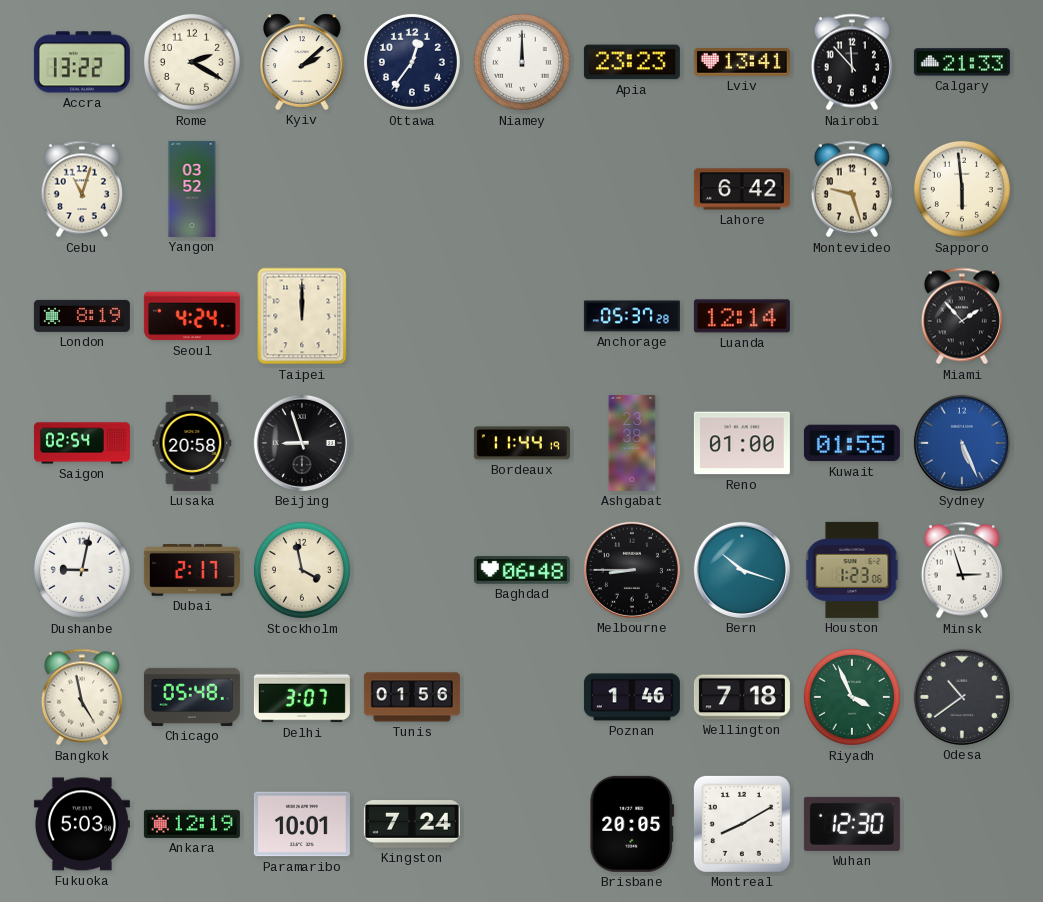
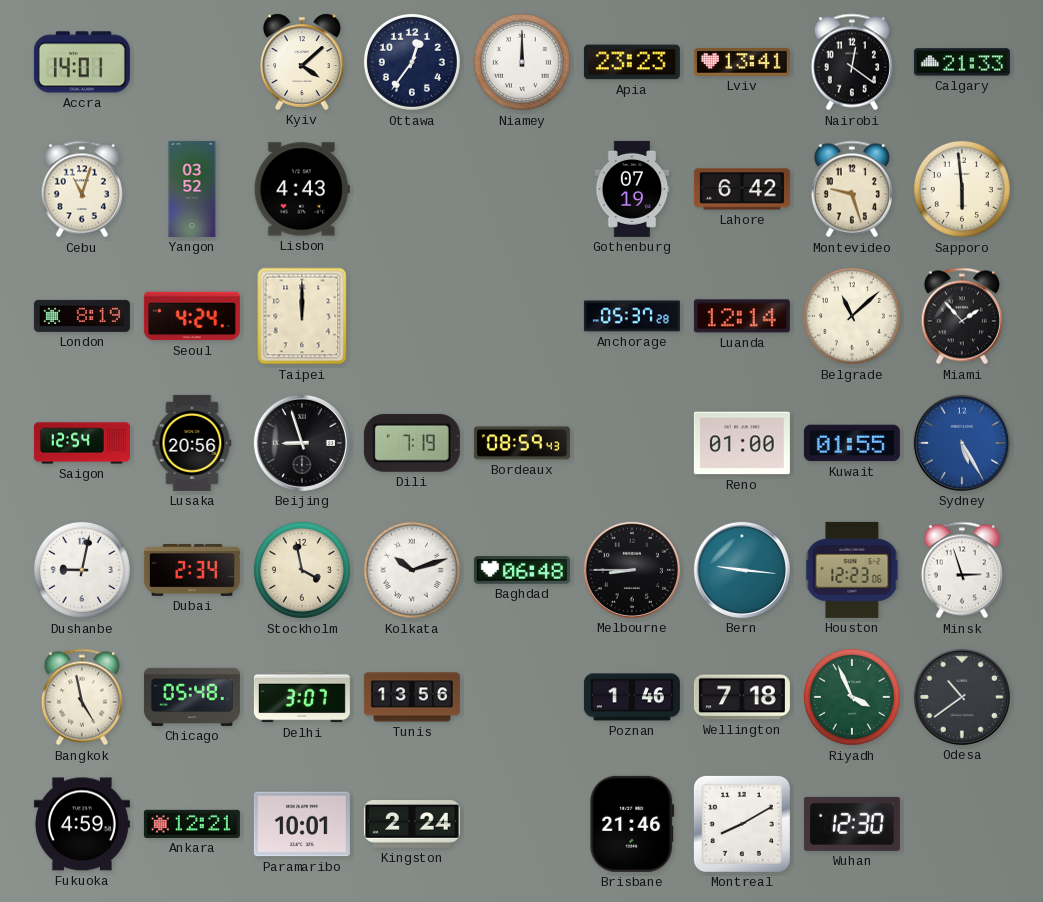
Accra: 13:22 -> 14:01
Rome: 2:20 -> none
Kyiv: 2:08 -> 4:08
Nairobi: 11:53 -> 12:21
Lisbon: none -> 4:43
Gothenburg: none -> 07:19
Belgrade: none -> 11:08
Saigon: 02:54 -> 12:54
Lusaka: 20:58 -> 20:56
Dili: none -> 7:19
Bordeaux: 11:44 -> 08:59
Ashgabat: 23:38 -> none
Sydney: 5:26 -> 5:25
Dubai: 2:17 -> 2:34
Kolkata: none -> 10:12
Bern: 10:18 -> 9:16
Houston: 1:23 -> 12:23
Tunis: 01:56 -> 13:56
Fukuoka: 5:03 -> 4:59
Ankara: 12:19 -> 12:21
Kingston: 7:24 -> 2:24
Brisbane: 20:05 -> 21:46
